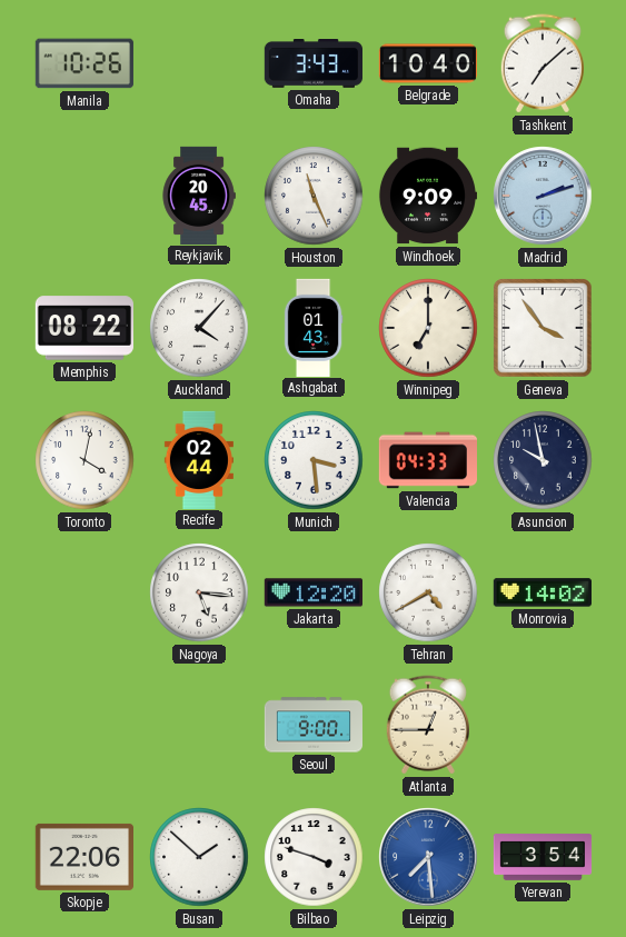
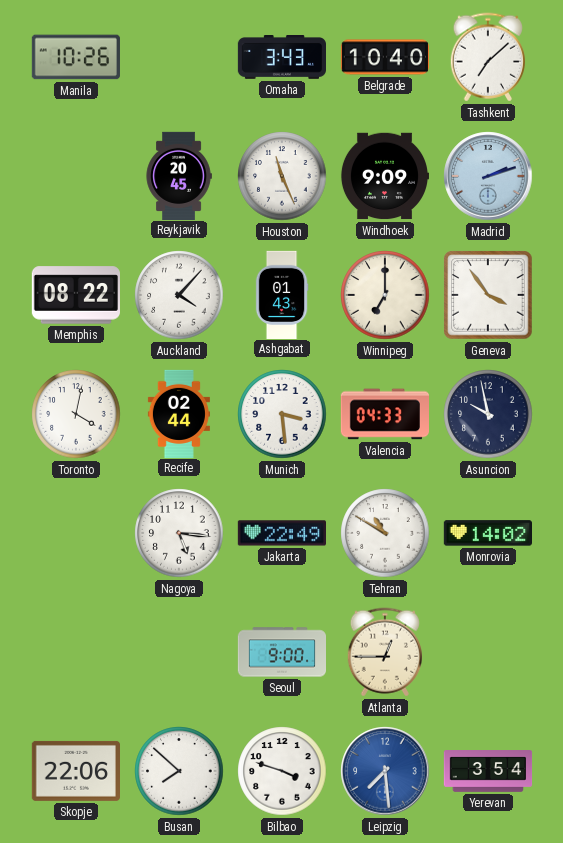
Jakarta: 12:20 -> 22:49
Tehran: 4:40 -> 10:50
Busan: 1:52 -> 7:52
